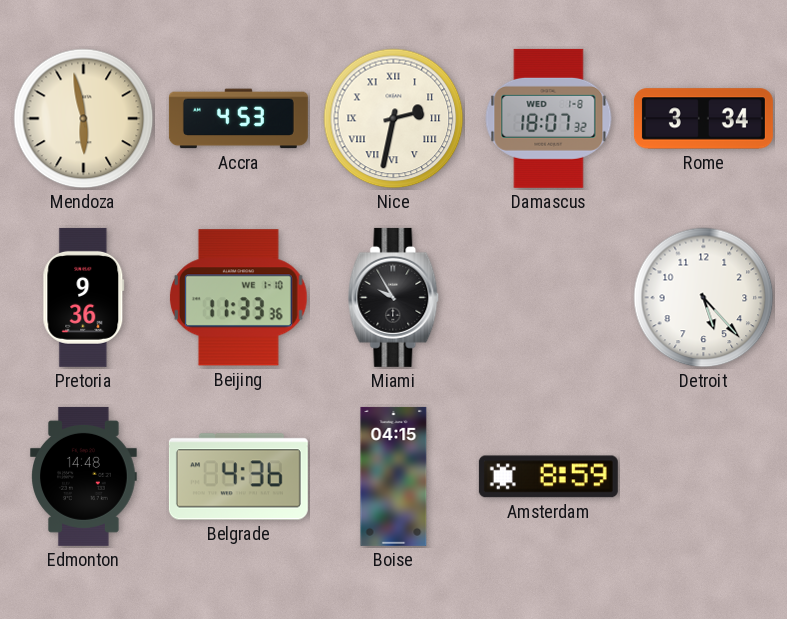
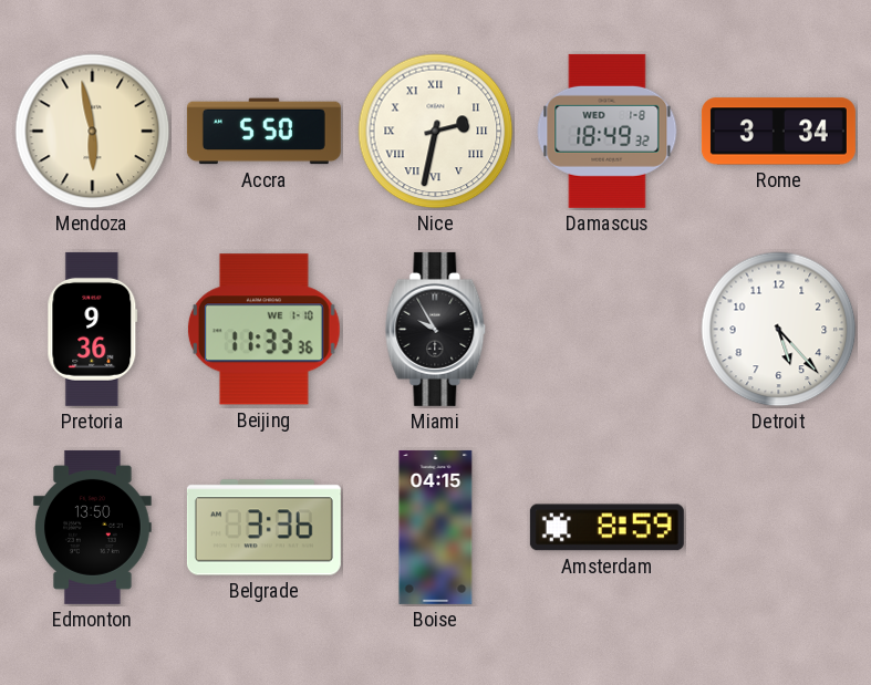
Accra: 4:53 -> 5:50
Damascus: 18:07 -> 18:49
Edmonton: 14:48 -> 13:50
Belgrade: 4:36 -> 3:36
